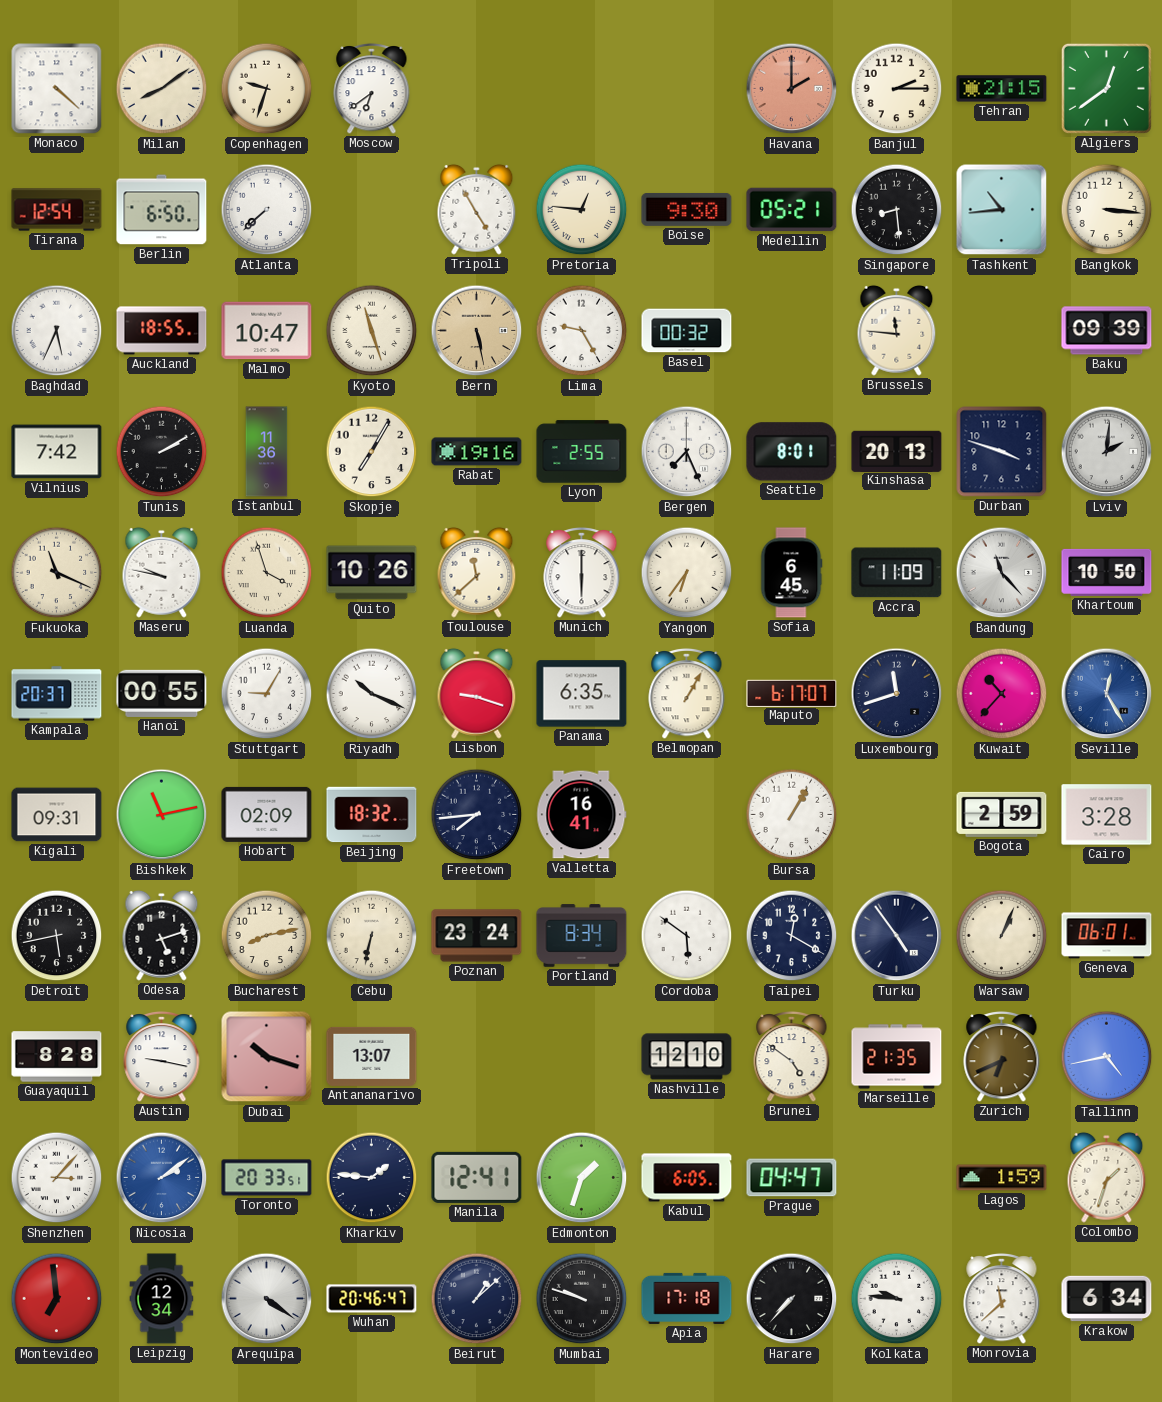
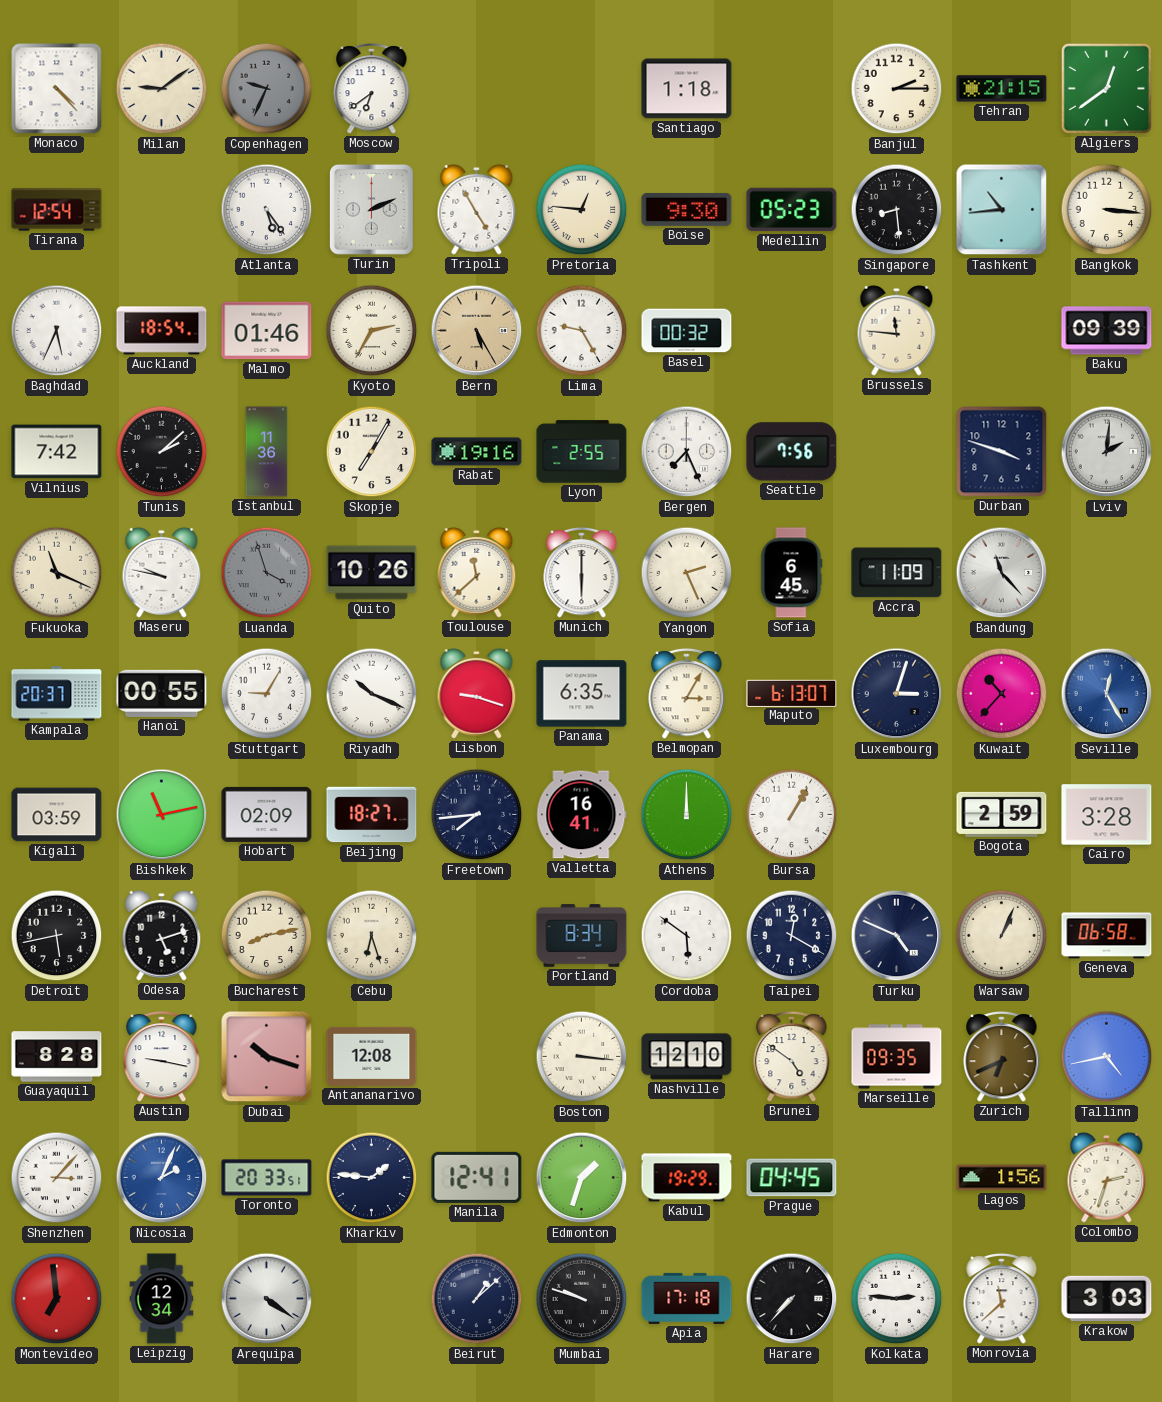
Monaco: 4:22 -> 4:23
Milan: 8:09 -> 9:09
Copenhagen: 9:33 -> 9:34
Copenhagen dial: cream -> grey
Santiago: none -> 1:18
Havana: 2:00 -> none
Berlin: 6:50 -> none
Atlanta: 7:38 -> 5:24
Turin: none -> 2:11
Medellin: 05:21 -> 05:23
Auckland: 18:55 -> 18:54
Malmo: 10:47 -> 01:46
Kyoto: 11:27 -> 2:35
Bern: 5:28 -> 5:25
Tunis: 2:10 -> 2:08
Seattle: 8:01 -> 7:56
Kinshasa: 20:13 -> none
Luanda dial: cream -> grey
Yangon: 6:36 -> 2:26
Khartoum: 10:50 -> none
Belmopan: 1:05 -> 3:05
Maputo: 6:17 -> 6:13
Luxembourg: 11:42 -> 3:03
Kigali: 09:31 -> 03:59
Beijing: 18:32 -> 18:27
Athens: none -> 12:00
Cebu: 6:32 -> 6:27
Poznan: 23:24 -> none
Turku: 4:54 -> 4:49
Geneva: 06:01 -> 06:58
Antananarivo: 13:07 -> 12:08
Boston: none -> 3:16
Marseille: 21:35 -> 09:35
Nicosia: 2:09 -> 2:04
Kabul: 6:05 -> 19:29
Prague: 04:47 -> 04:45
Lagos: 1:59 -> 1:56
Colombo: 1:33 -> 2:33
Wuhan: 20:46 -> none
Kolkata: 9:46 -> 2:46
Krakow: 6:34 -> 3:03
